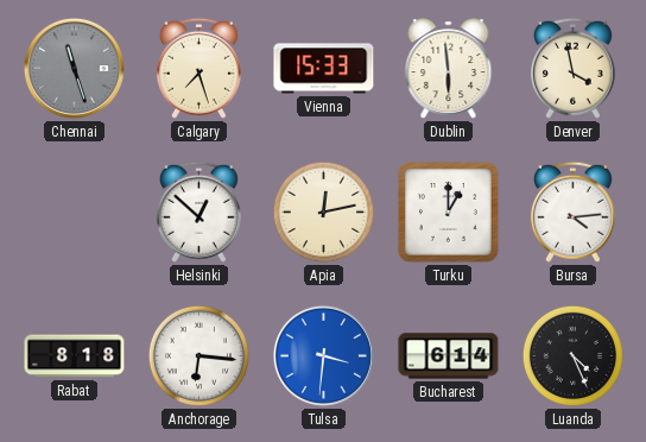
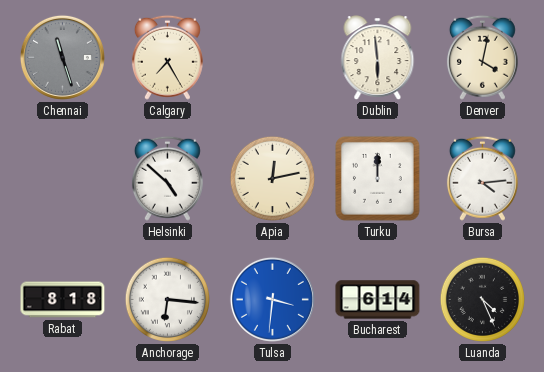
Calgary: 7:27 -> 7:25
Vienna: 15:33 -> none
Denver: 3:58 -> 4:02
Helsinki: 12:52 -> 4:52
Turku: 1:00 -> 12:00
